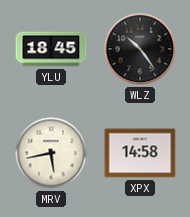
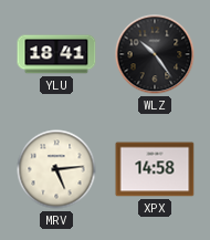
YLU: 18:45 -> 18:41
MRV: 5:43 -> 5:14
